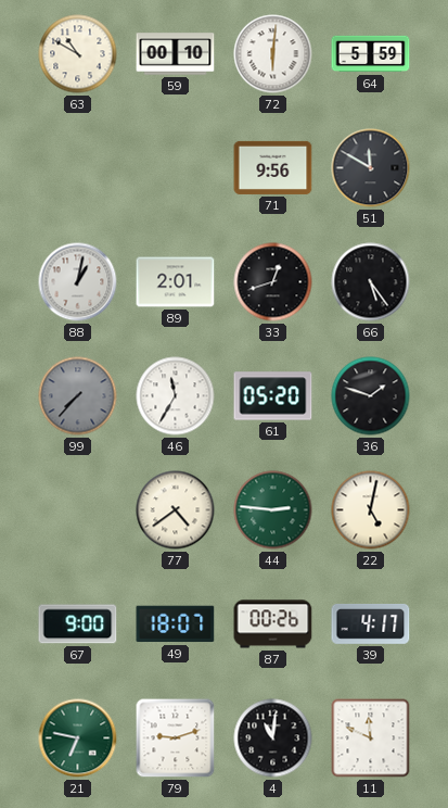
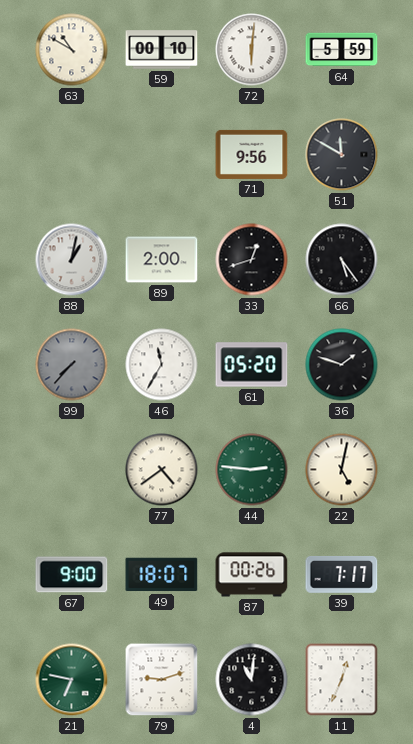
89: 2:01 -> 2:00
39: 4:17 -> 7:17
11: 11:49 -> 12:34
